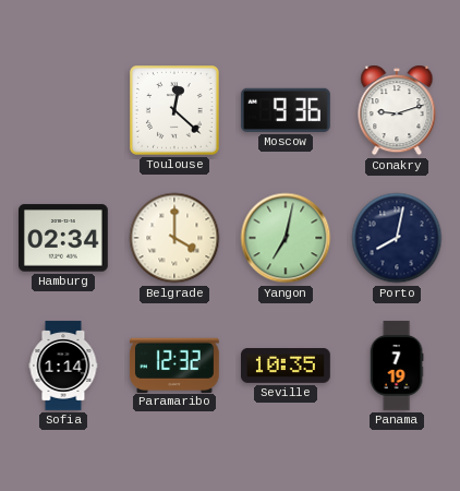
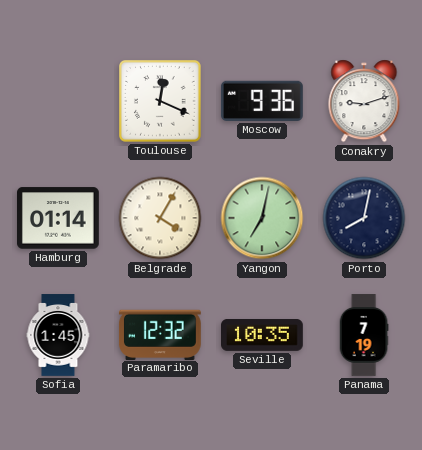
Toulouse: 12:22 -> 12:19
Hamburg: 02:34 -> 01:14
Belgrade: 4:00 -> 4:05
Sofia: 1:14 -> 1:45
